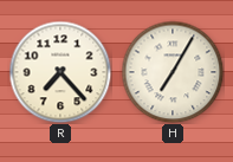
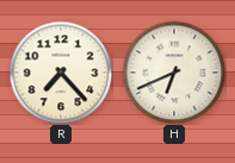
H: 7:05 -> 6:41
